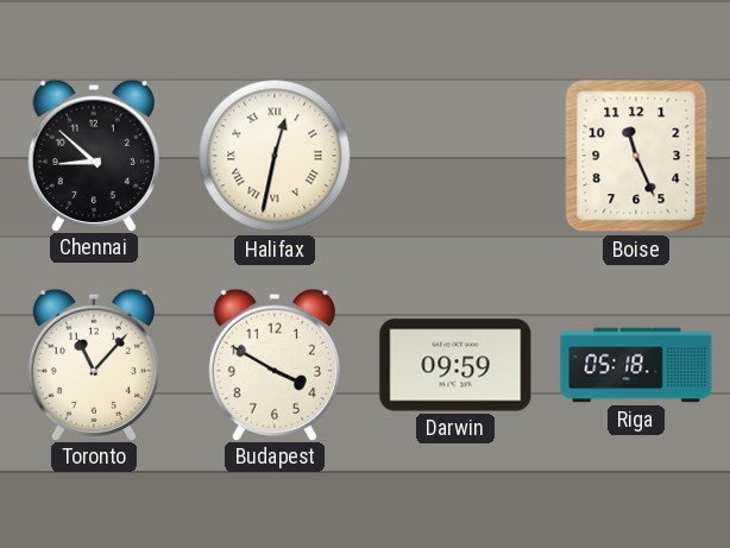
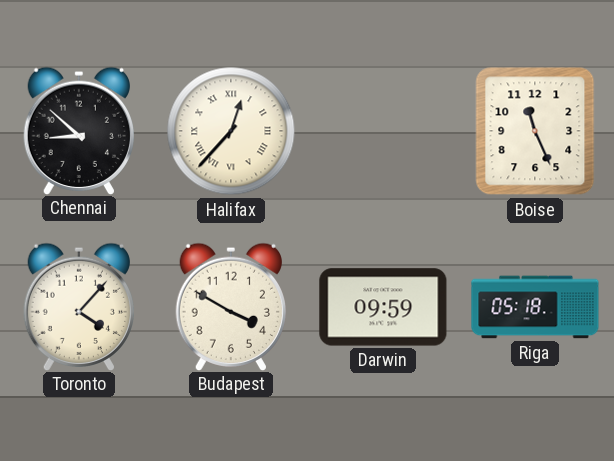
Halifax: 12:32 -> 12:37
Toronto: 11:07 -> 4:07
